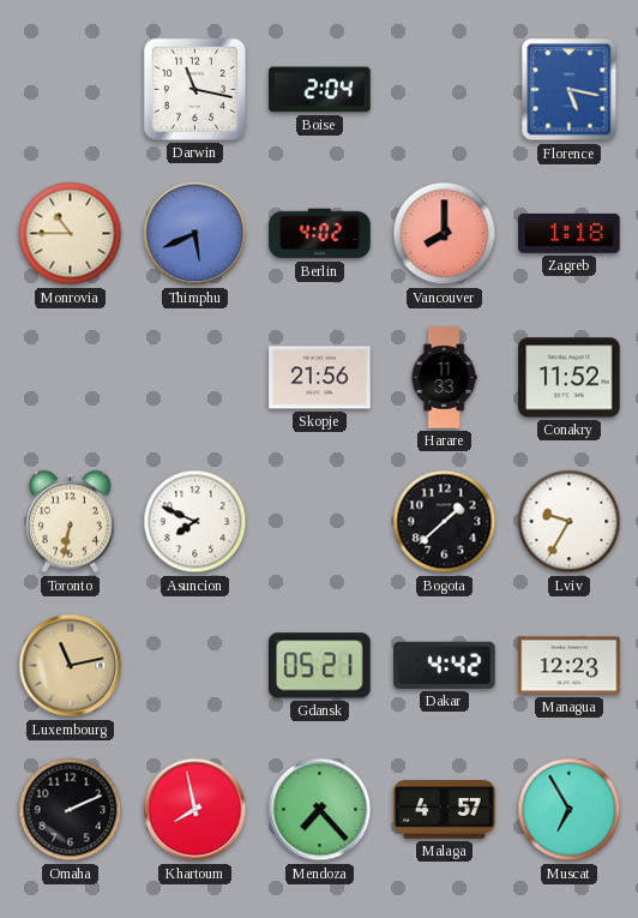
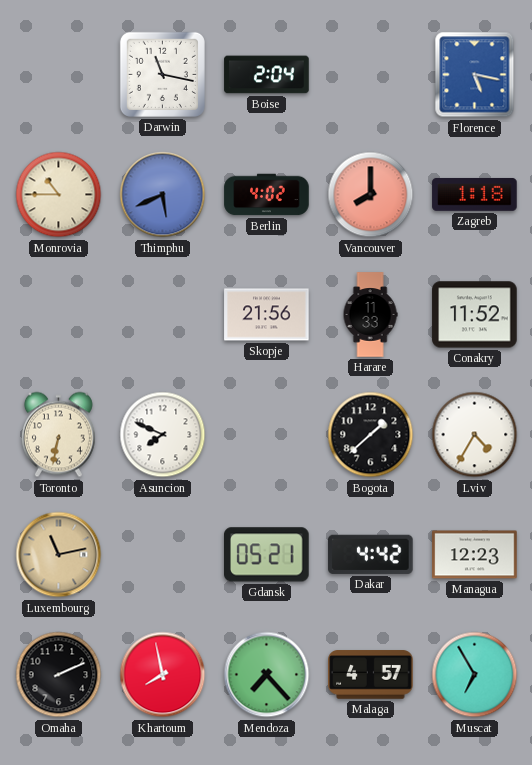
Lviv: 9:35 -> 4:35
